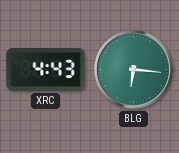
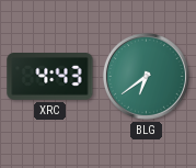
BLG: 6:16 -> 6:39
